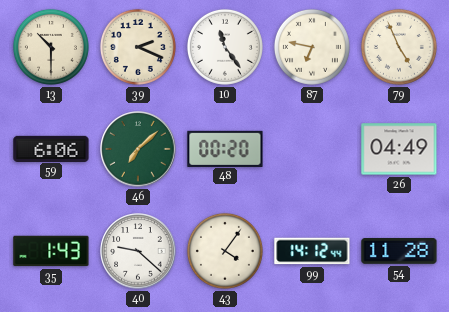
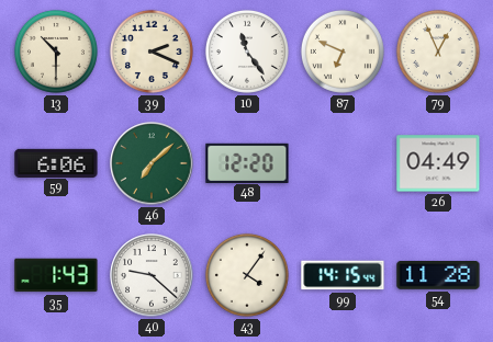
87: 6:47 -> 6:49
79: 4:56 -> 12:56
48: 00:20 -> 12:20
99: 14:12 -> 14:15
